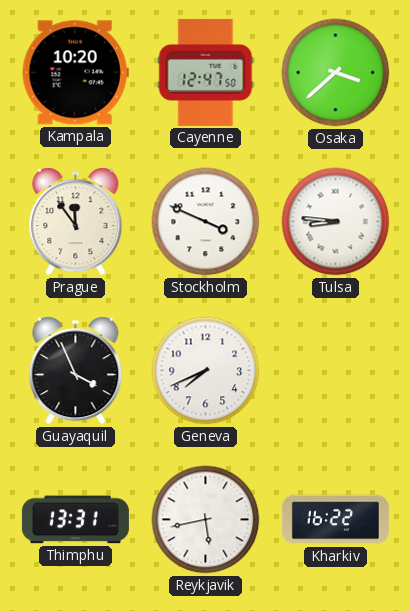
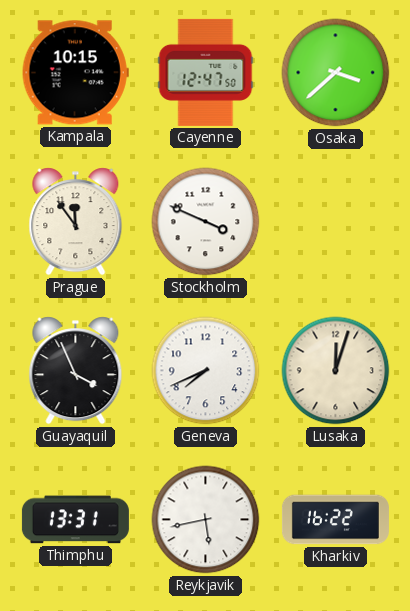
Kampala: 10:20 -> 10:15
Tulsa: 8:46 -> none
Lusaka: none -> 12:03
